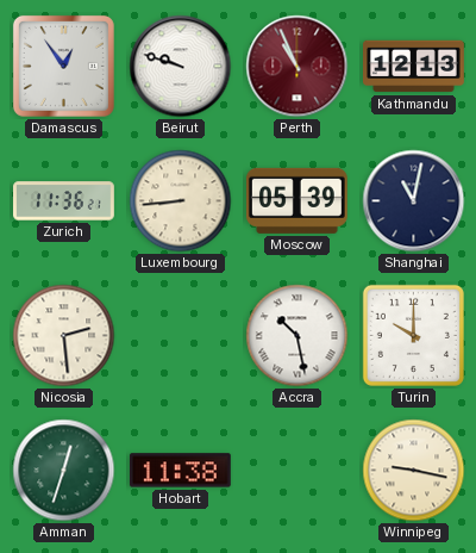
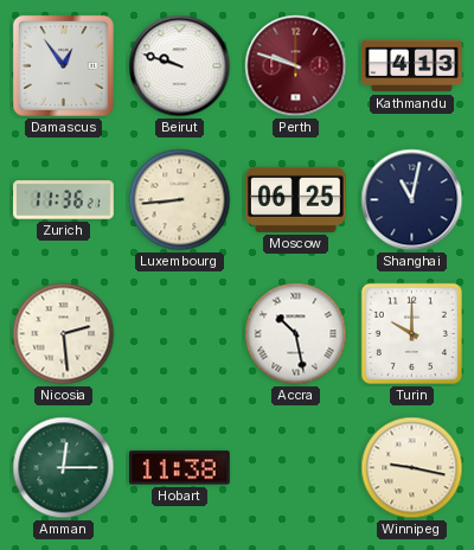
Perth: 10:56 -> 9:48
Kathmandu: 12:13 -> 4:13
Moscow: 05:39 -> 06:25
Amman: 12:33 -> 12:15
